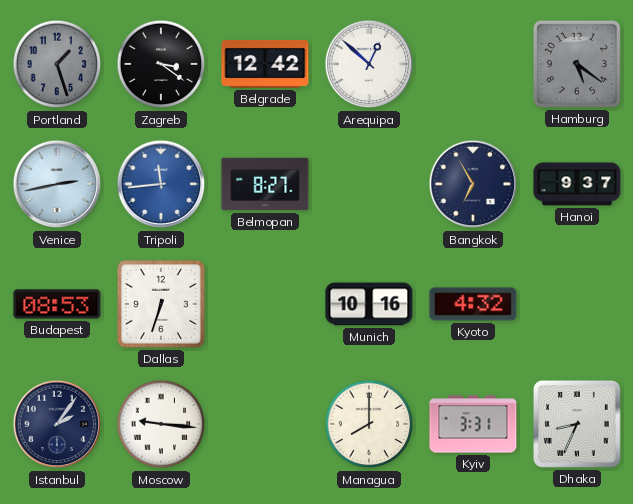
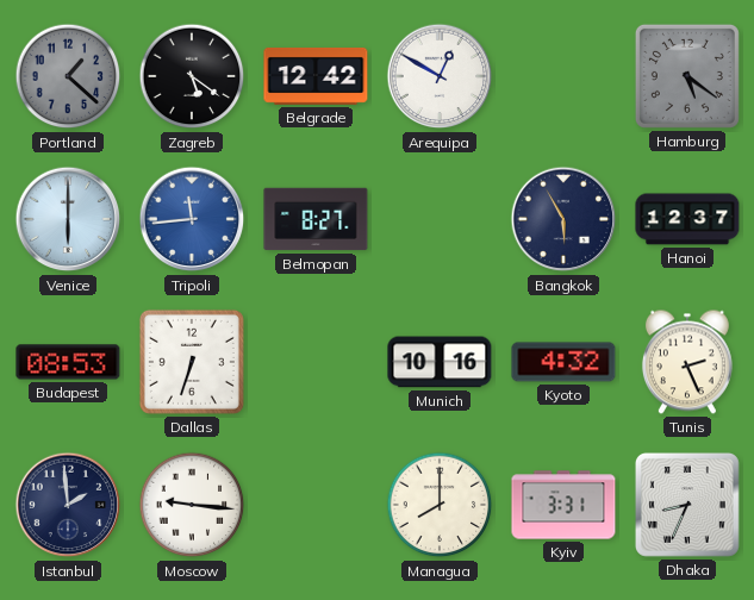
Portland: 1:27 -> 1:22
Zagreb: 3:21 -> 5:21
Arequipa: 12:52 -> 12:50
Venice: 2:43 -> 6:00
Bangkok: 6:55 -> 5:55
Hanoi: 9:37 -> 12:37
Tunis: none -> 2:26
Istanbul: 2:06 -> 1:59
